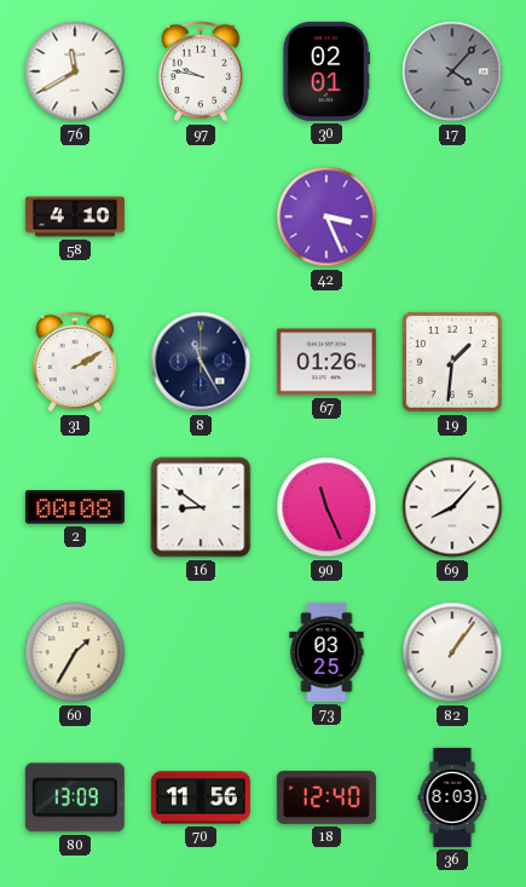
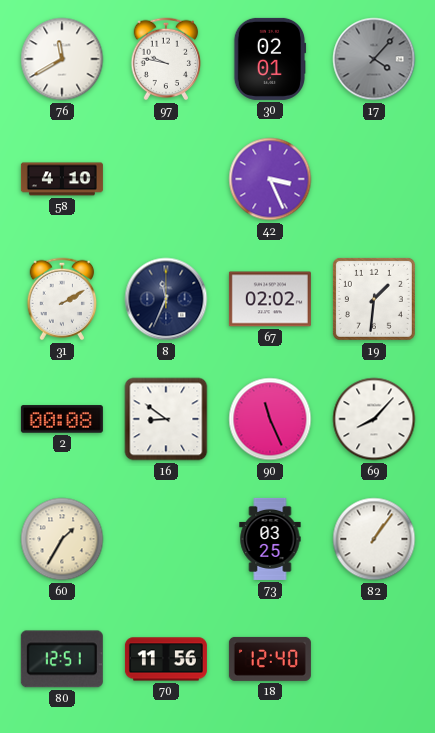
8: 11:25 -> 11:34
67: 01:26 -> 02:02
80: 13:09 -> 12:51
36: 8:03 -> none
